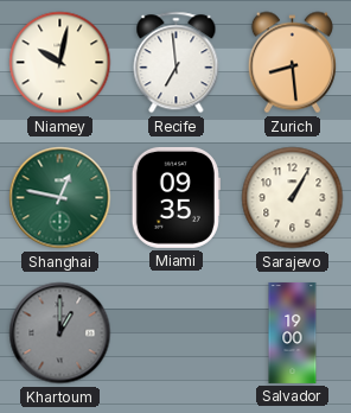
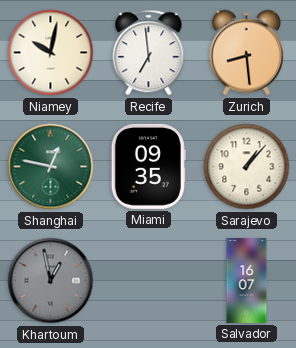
Sarajevo: 1:05 -> 1:07
Khartoum: 1:00 -> 12:58
Salvador: 19:00 -> 16:07
